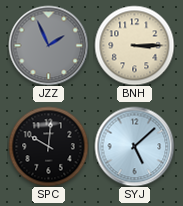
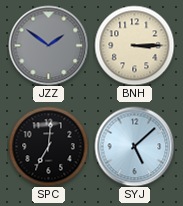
JZZ: 1:56 -> 1:51
SPC: 10:01 -> 7:01
